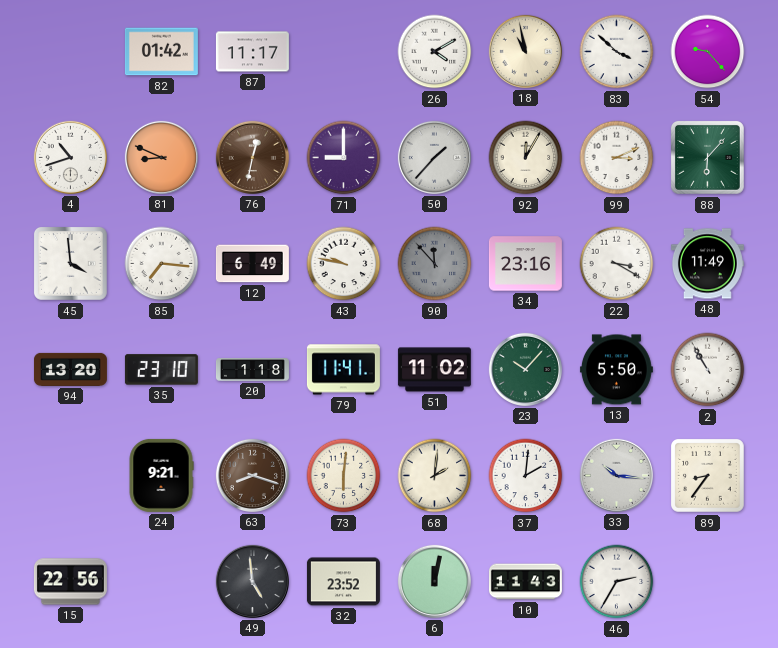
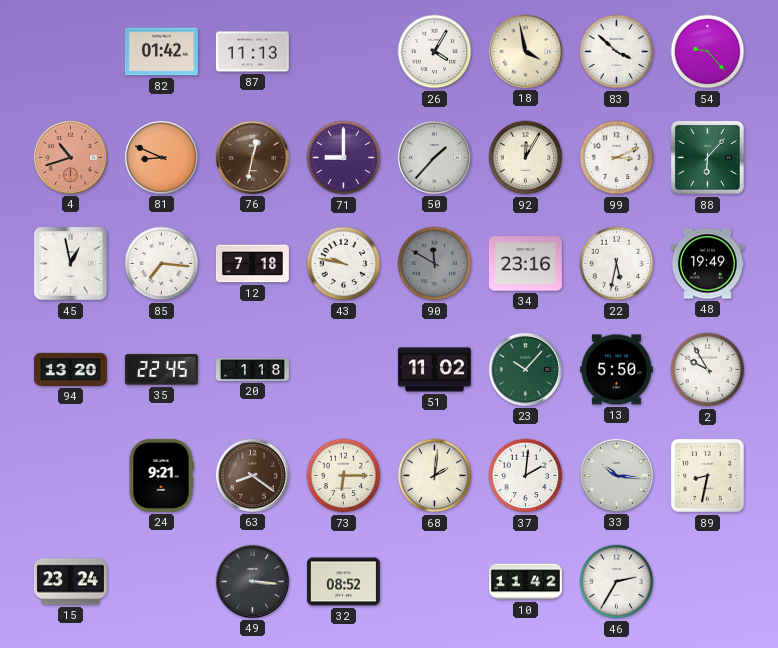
87: 11:17 -> 11:13
26: 4:10 -> 4:05
18: 10:58 -> 3:58
4 dial: white -> salmon
45: 3:59 -> 12:58
12: 6:49 -> 7:18
90: 11:53 -> 11:50
22: 3:20 -> 5:32
48: 11:49 -> 19:49
35: 23:10 -> 22:45
79: 11:41 -> none
2: 10:55 -> 9:55
63: 8:18 -> 8:21
73: 6:01 -> 6:15
89: 8:36 -> 8:32
15: 22:56 -> 23:24
49: 4:59 -> 3:16
32: 23:52 -> 08:52
6: 12:02 -> none
10: 11:43 -> 11:42
